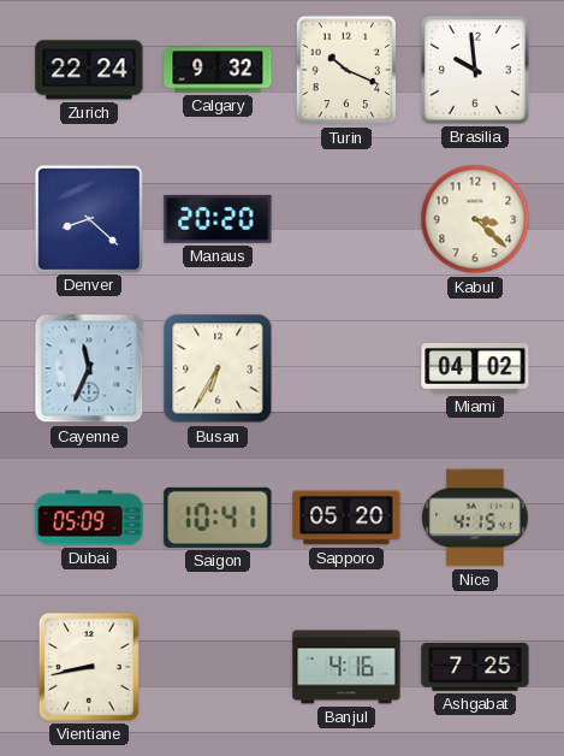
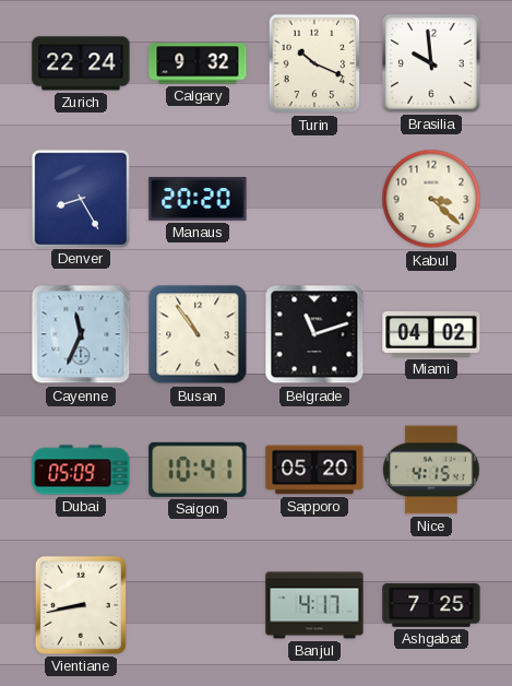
Denver: 8:22 -> 8:25
Busan: 6:35 -> 10:54
Belgrade: none -> 11:12
Banjul: 4:16 -> 4:17
